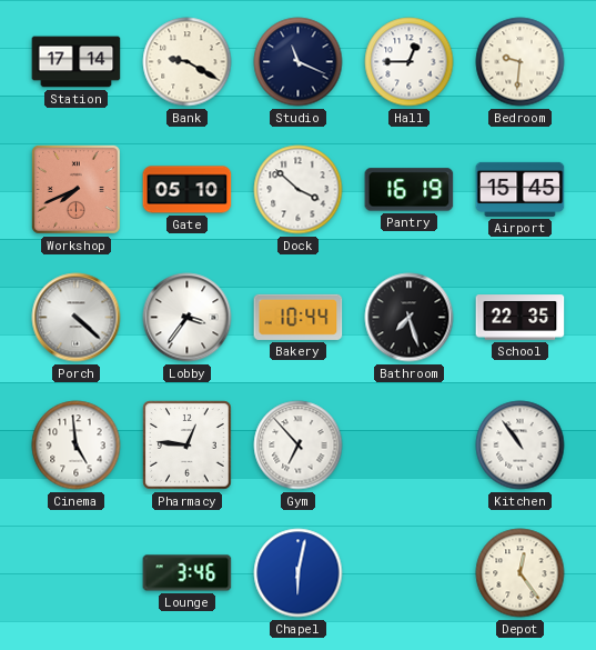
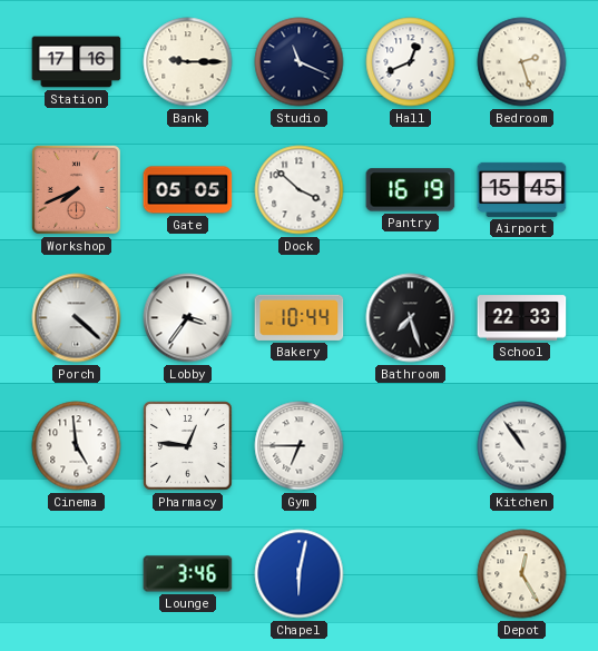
Station: 17:14 -> 17:16
Bank: 9:20 -> 9:15
Hall: 12:45 -> 12:41
Bedroom: 9:31 -> 2:27
Gate: 05:10 -> 05:05
School: 22:35 -> 22:33
Gym: 6:53 -> 6:45
Depot: 12:24 -> 12:25
